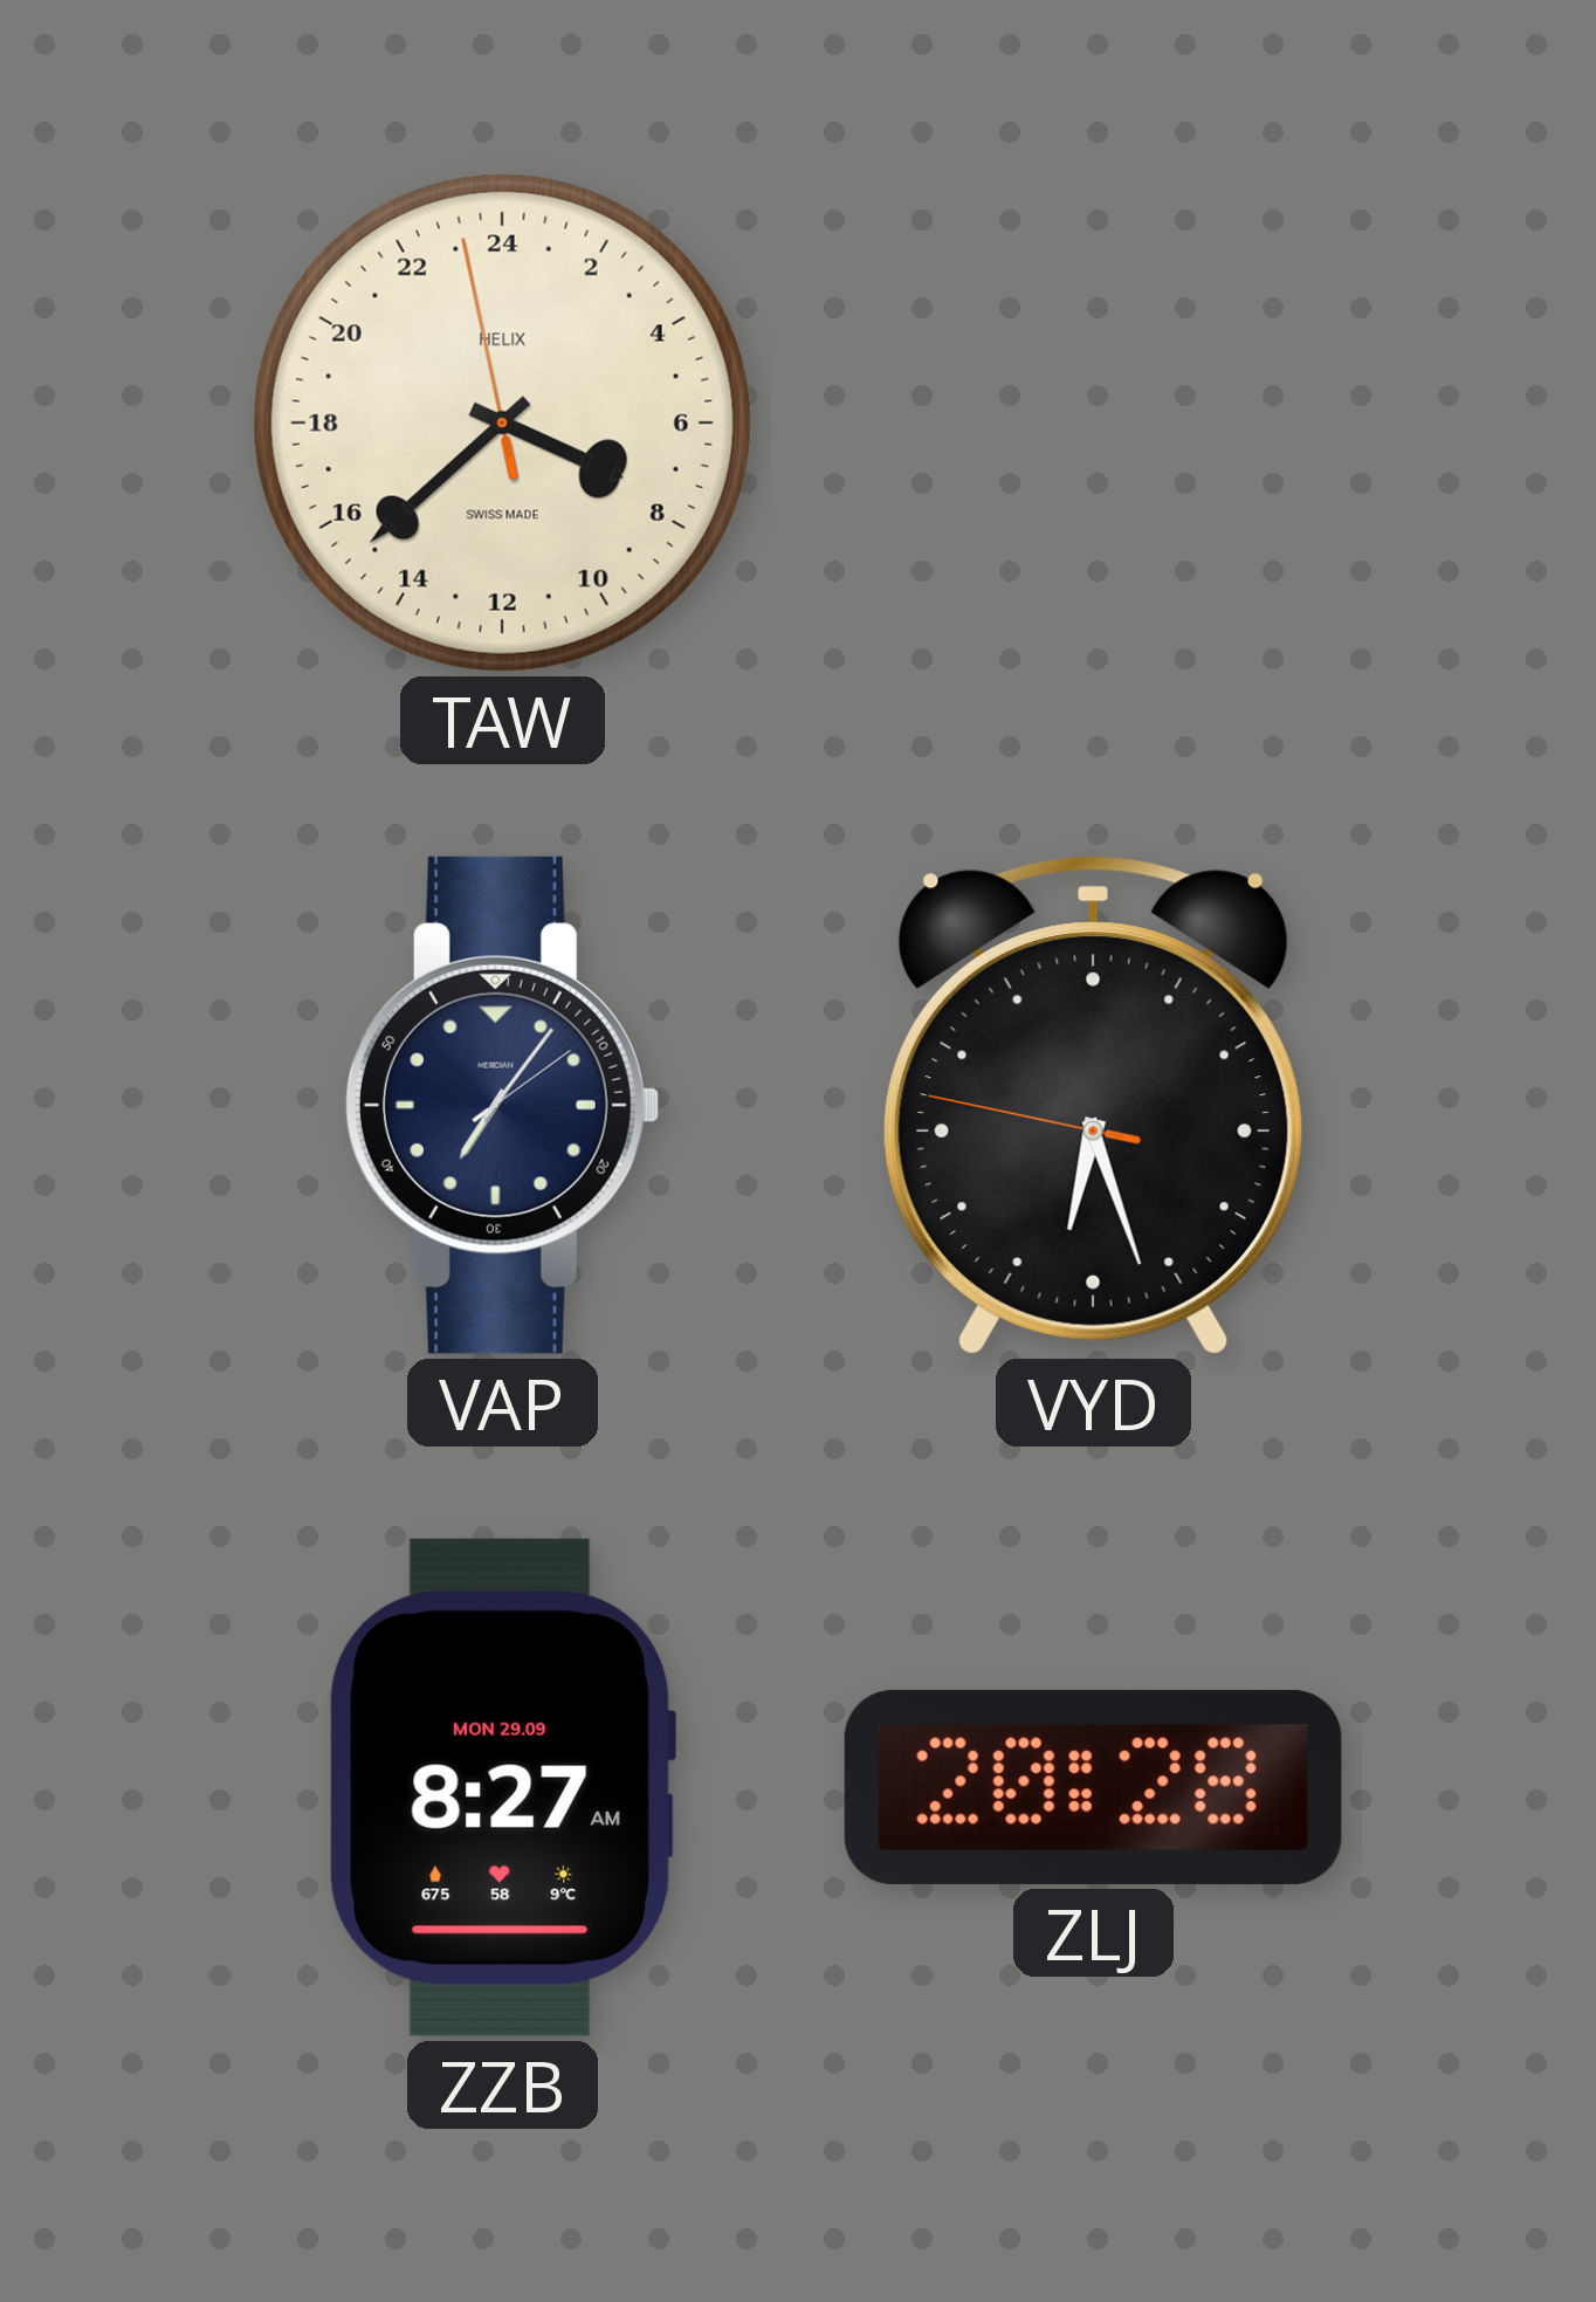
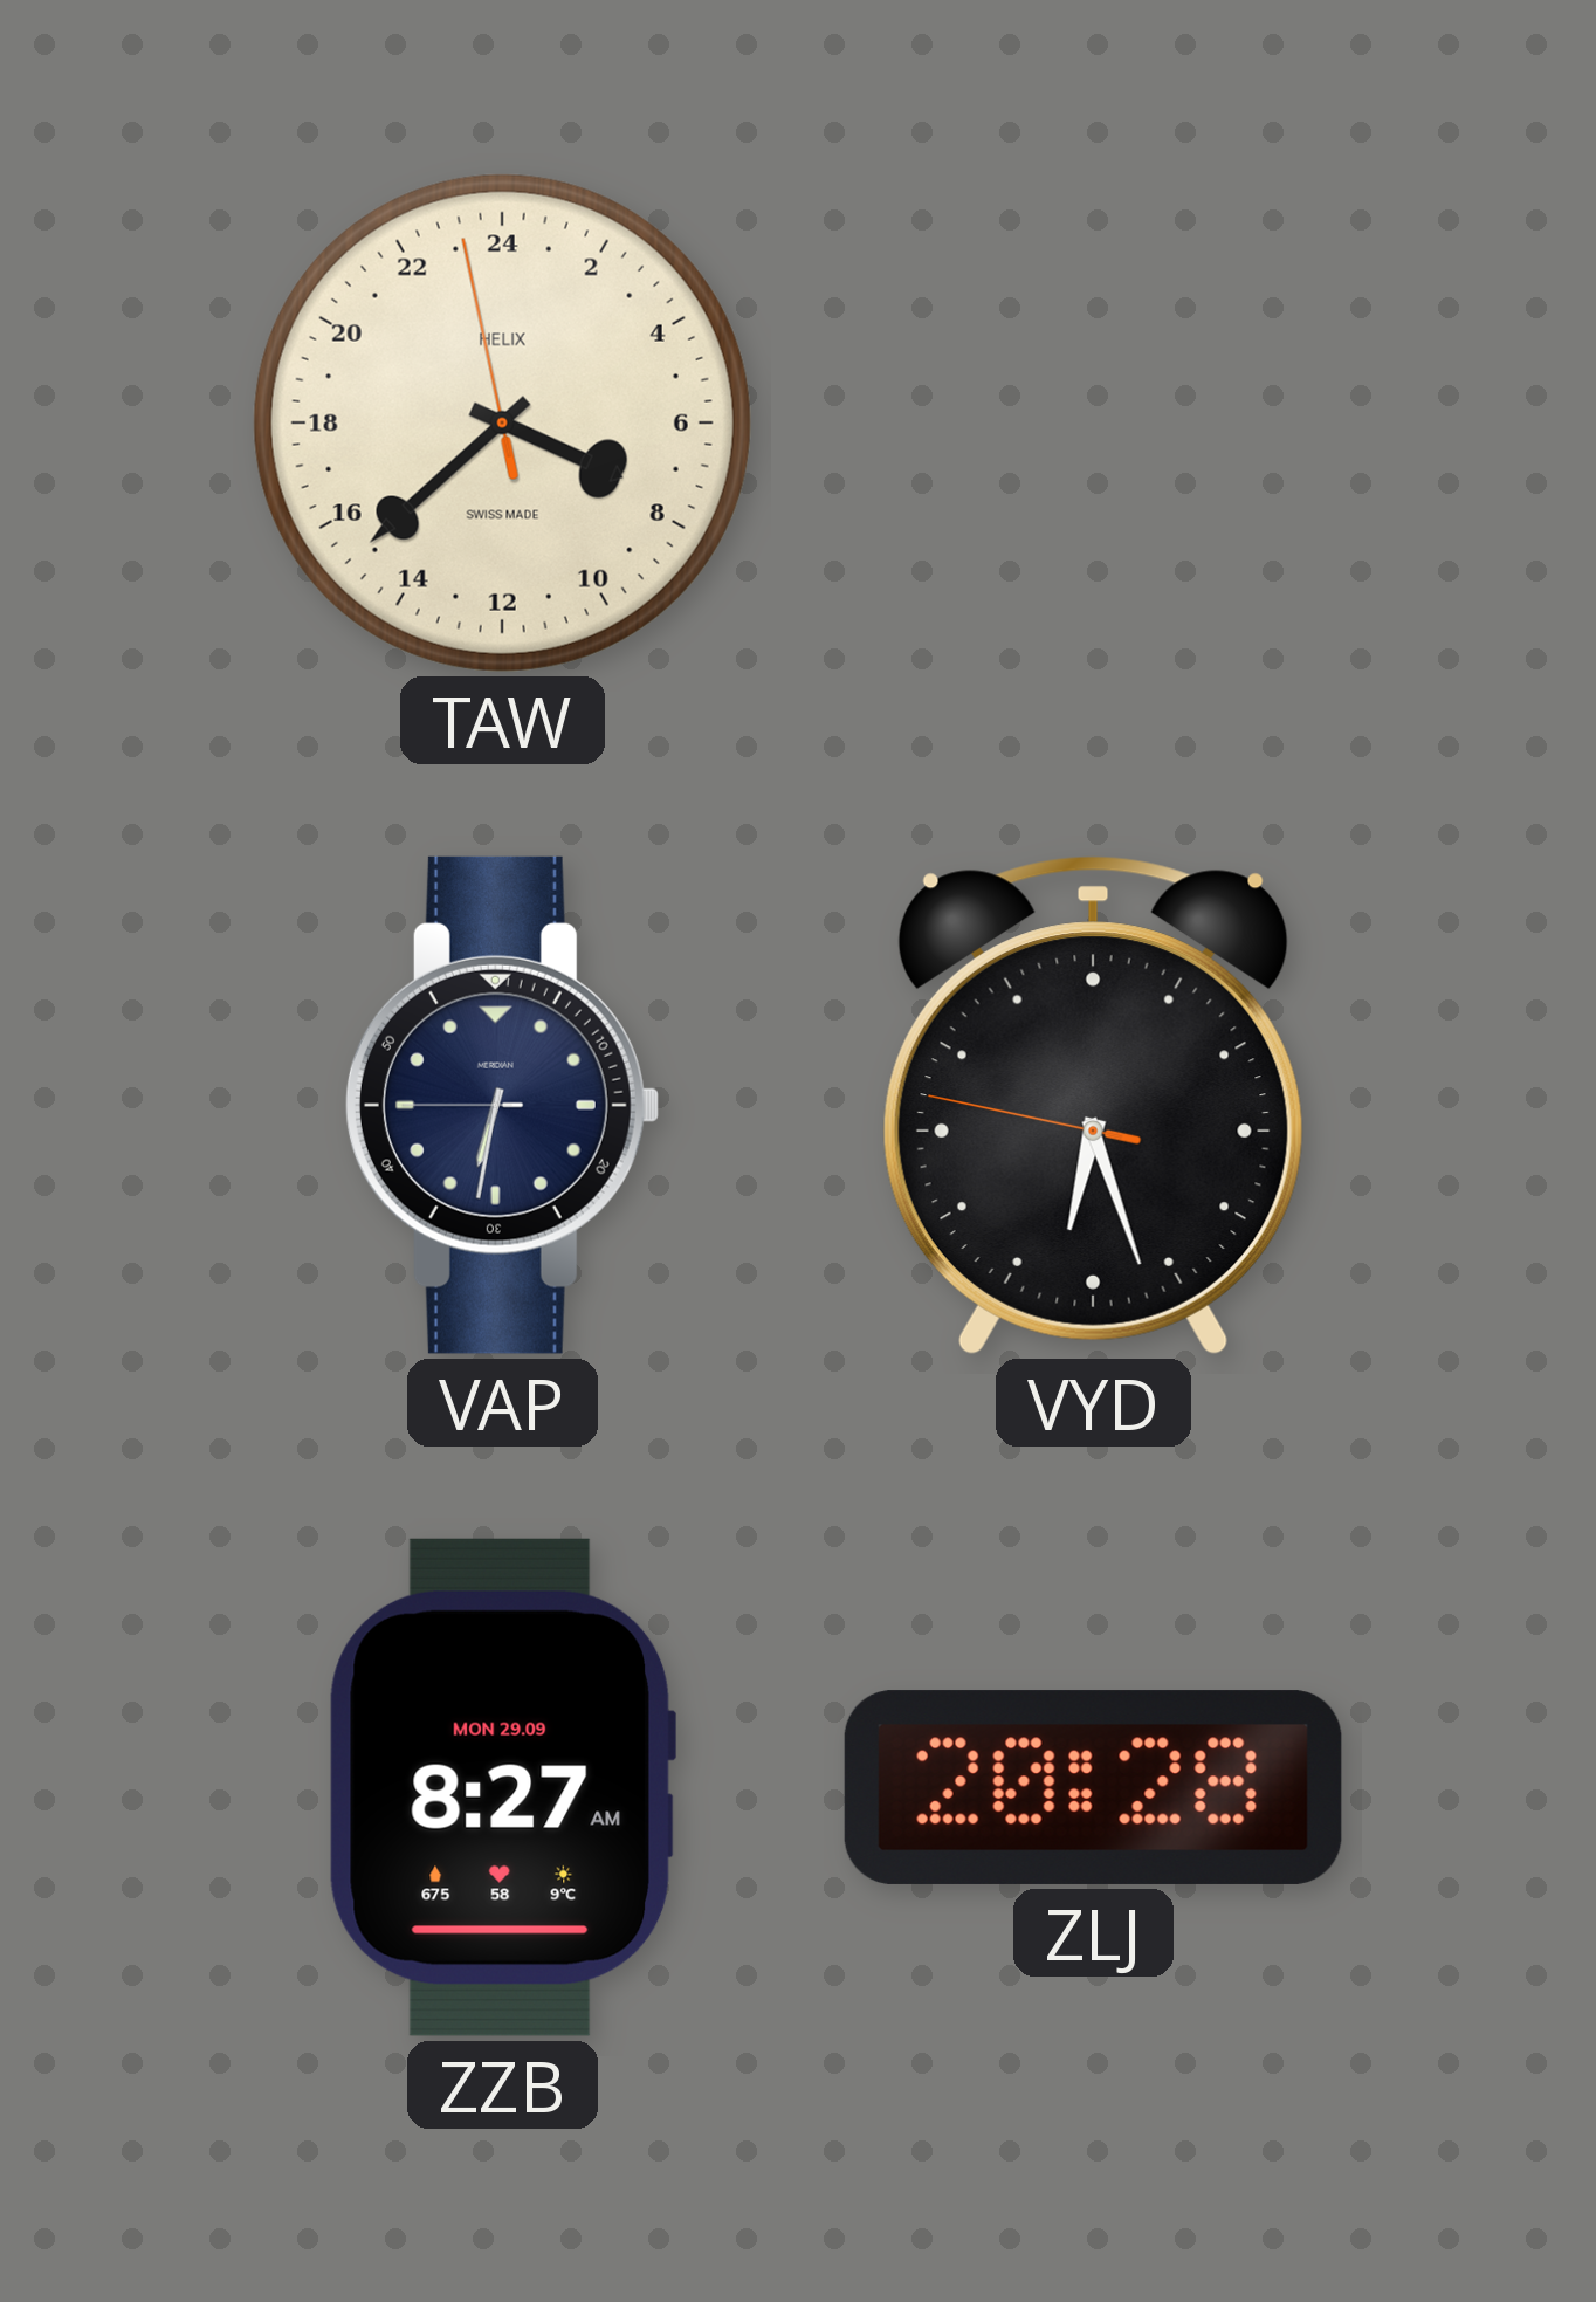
VAP: 7:06 -> 6:31
